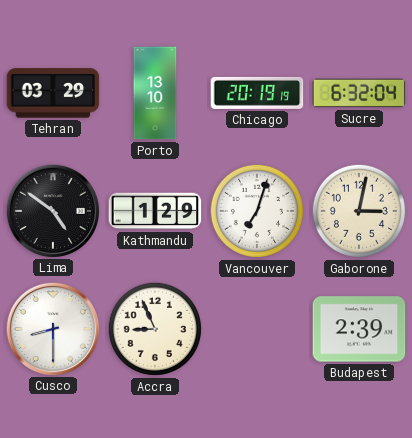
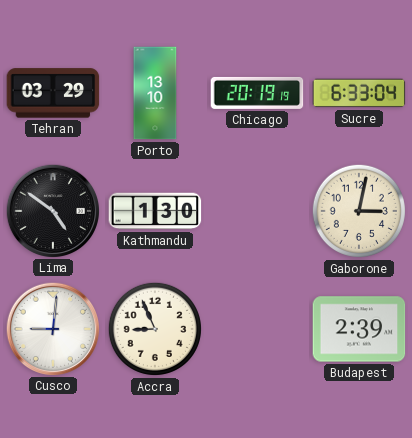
Sucre: 6:32 -> 6:33
Kathmandu: 1:29 -> 1:30
Vancouver: 7:03 -> none
Cusco: 8:30 -> 9:01
